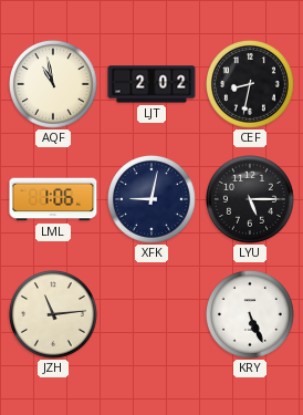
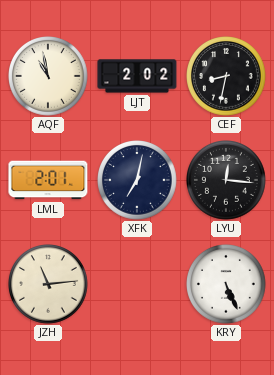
LML: 1:06 -> 2:01
XFK: 9:02 -> 7:02
LYU: 5:15 -> 12:16
